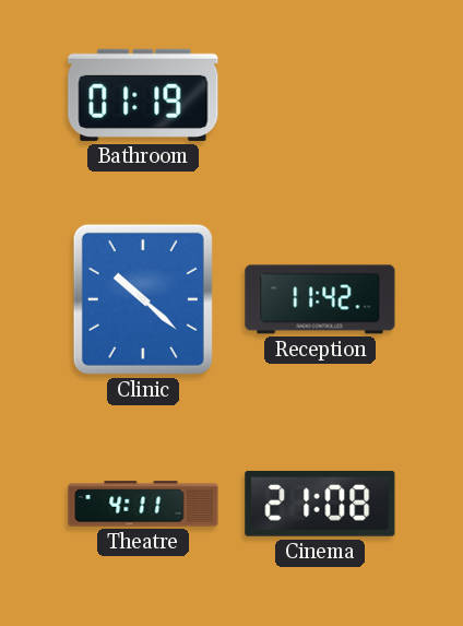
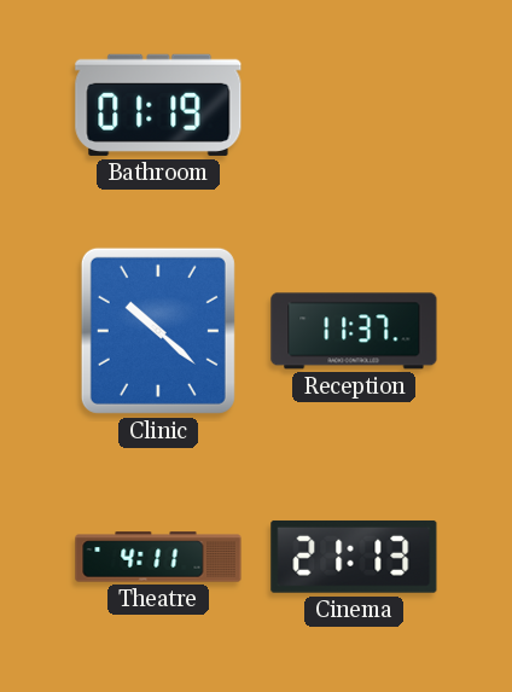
Reception: 11:42 -> 11:37
Cinema: 21:08 -> 21:13
